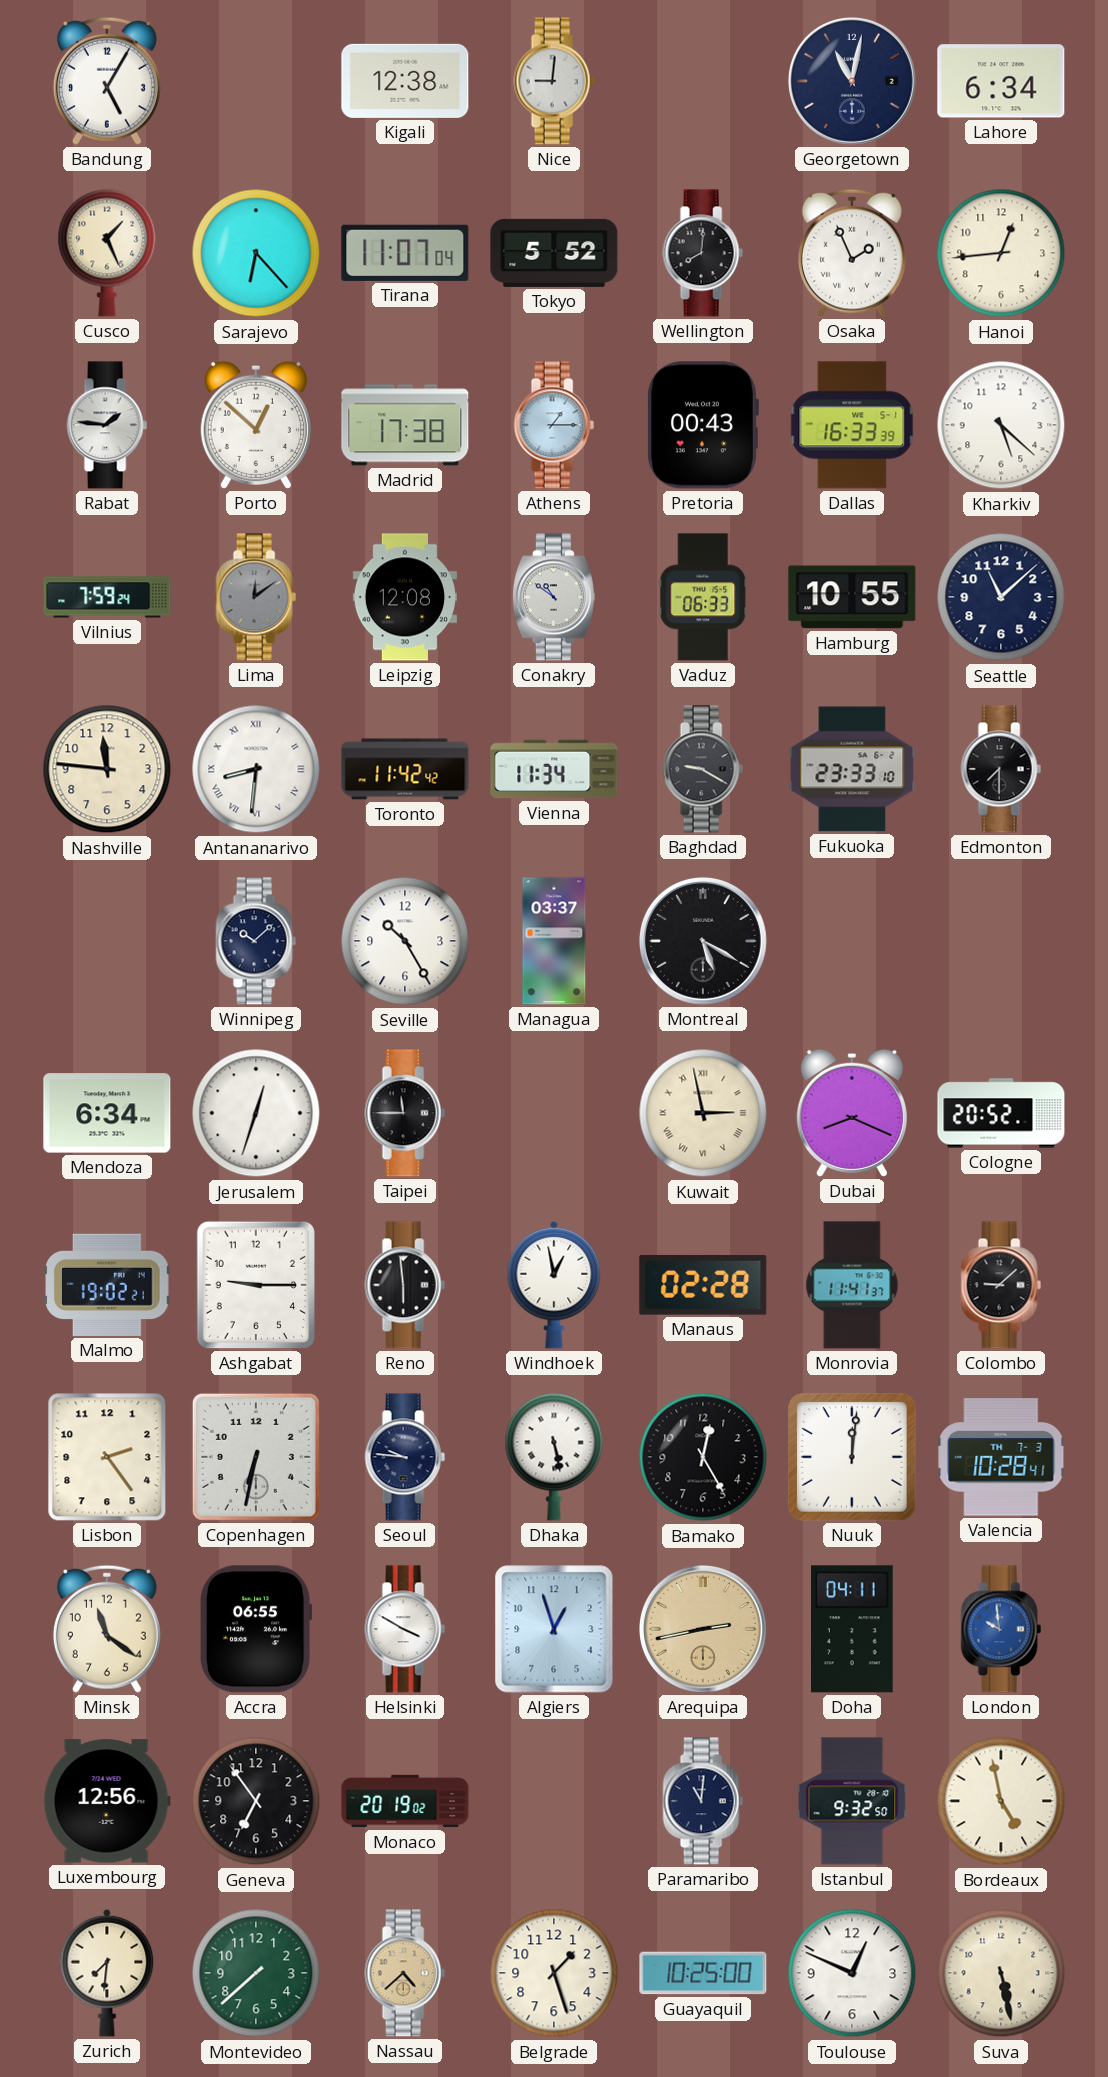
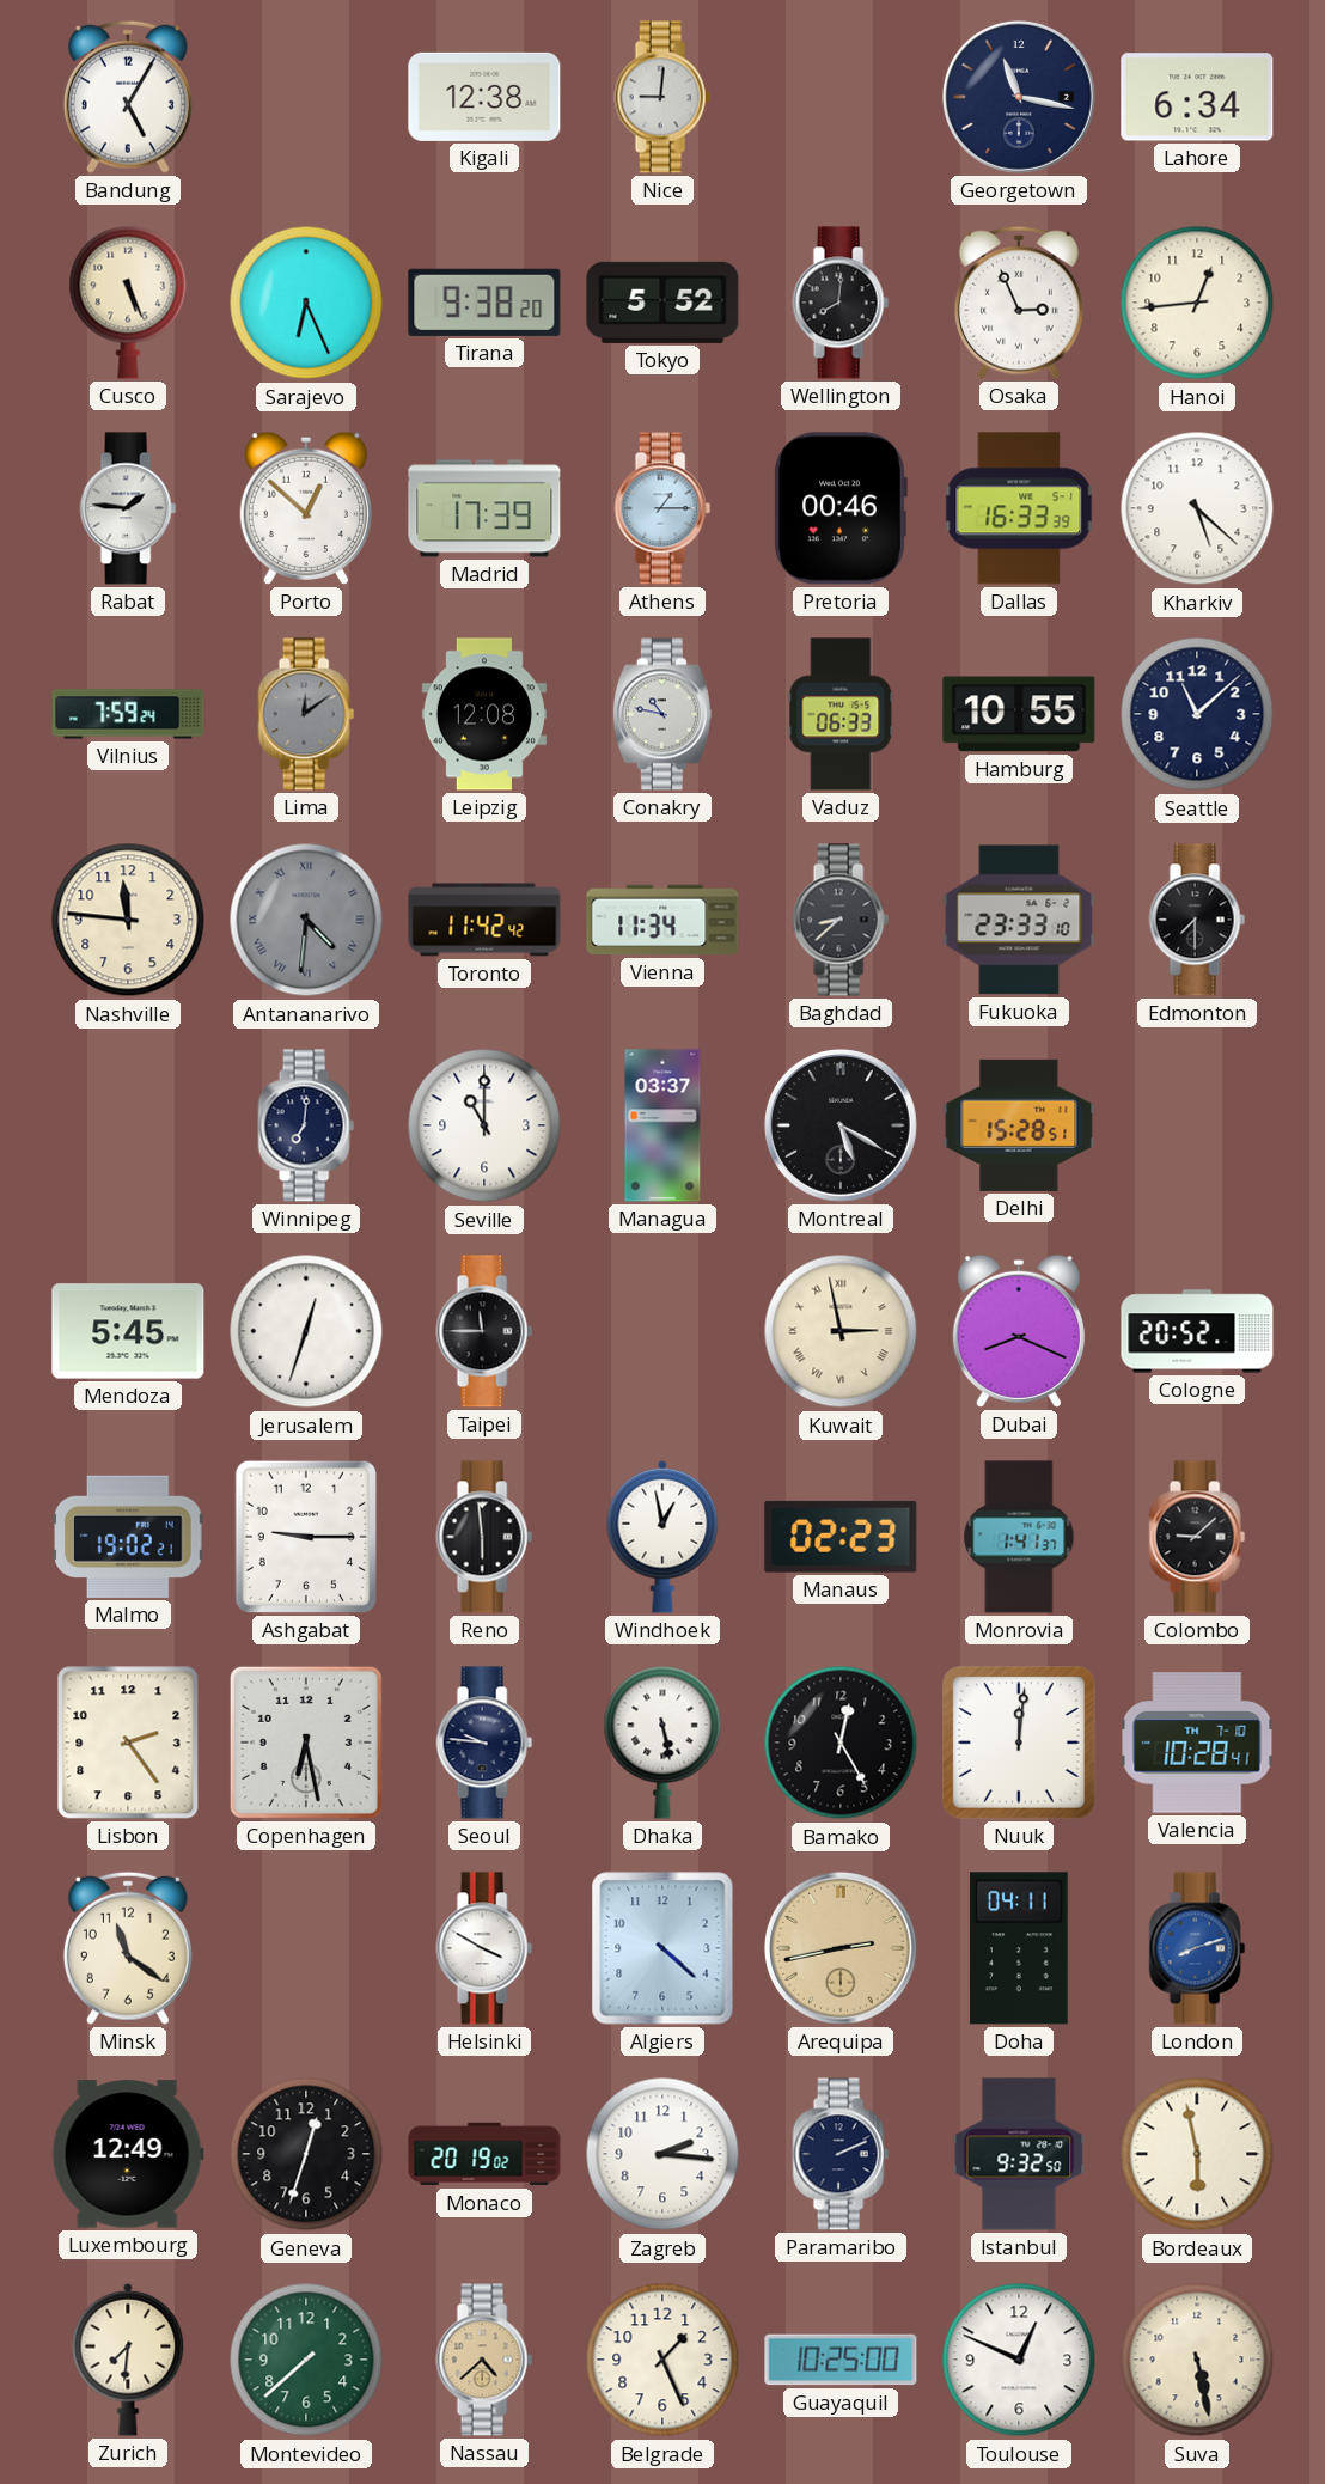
Georgetown: 11:02 -> 11:17
Cusco: 1:26 -> 5:26
Sarajevo: 6:23 -> 6:26
Tirana: 11:07 -> 9:38
Osaka: 1:56 -> 2:56
Madrid: 17:38 -> 17:39
Pretoria: 00:43 -> 00:46
Conakry: 10:51 -> 10:47
Antananarivo: 8:31 -> 4:31
Antananarivo dial: white -> grey
Baghdad: 9:20 -> 8:38
Winnipeg: 10:08 -> 7:01
Seville: 10:25 -> 11:00
Delhi: none -> 15:28
Mendoza: 6:34 -> 5:45
Manaus: 02:28 -> 02:23
Monrovia: 11:41 -> 1:41
Copenhagen: 6:32 -> 6:28
Valencia date: TH 7-3 -> TH 7-10
Accra: 06:55 -> none
Algiers: 12:57 -> 4:22
London: 9:59 -> 8:12
Luxembourg: 12:56 -> 12:49
Geneva: 6:54 -> 12:33
Zagreb: none -> 2:16
Paramaribo: 11:01 -> 2:11
Bordeaux: 4:58 -> 5:58
Belgrade: 1:27 -> 1:26
